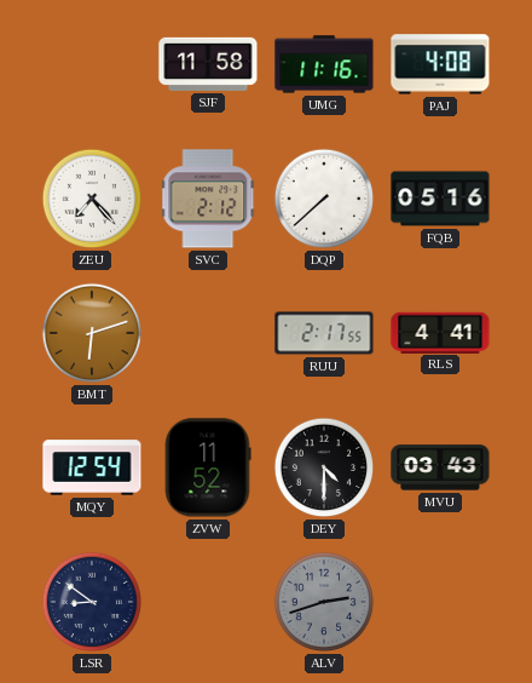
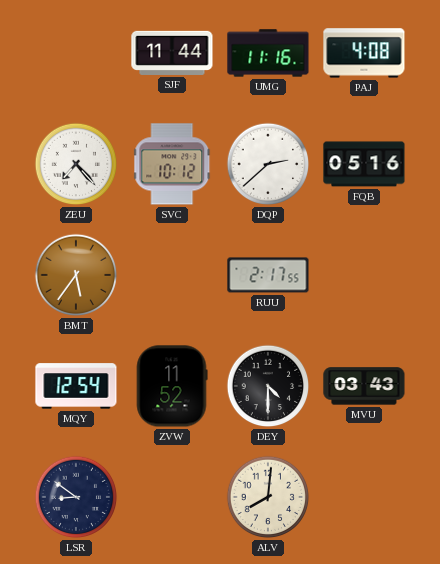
SJF: 11:58 -> 11:44
SVC: 2:12 -> 10:12
DQP: 7:38 -> 2:38
BMT: 6:12 -> 5:36
RLS: 4:41 -> none
ALV: 2:42 -> 8:01
ALV dial: grey -> cream
